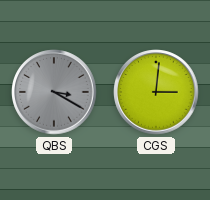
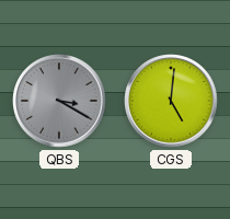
CGS: 3:01 -> 5:01
